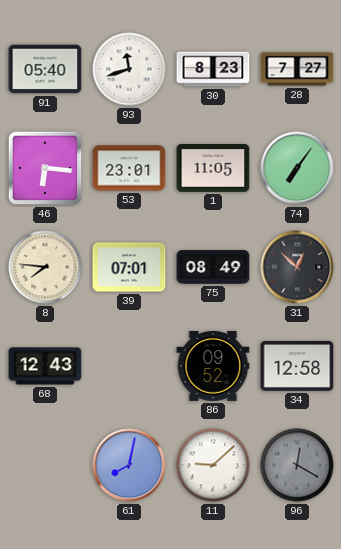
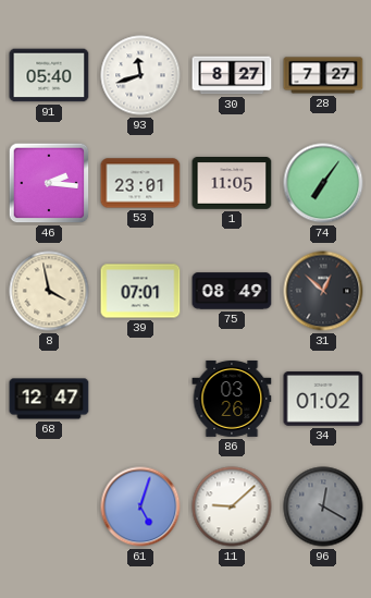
30: 8:23 -> 8:27
46: 6:16 -> 2:16
8: 7:46 -> 3:58
68: 12:43 -> 12:47
86: 09:52 -> 03:26
34: 12:58 -> 01:02
61: 8:02 -> 5:03
